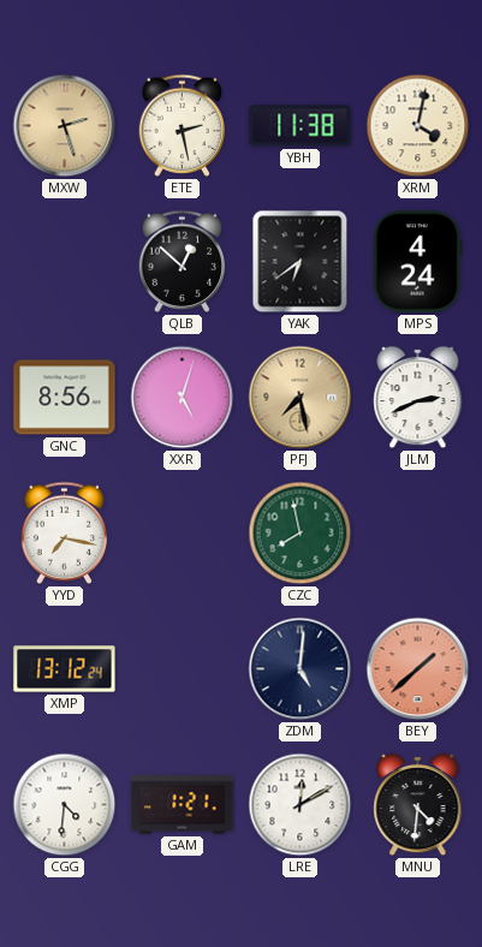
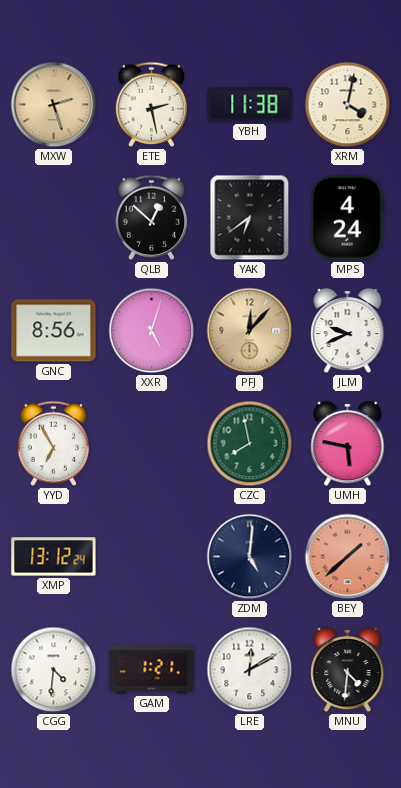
PFJ: 7:28 -> 12:07
JLM: 2:41 -> 9:41
YYD: 7:17 -> 6:55
UMH: none -> 5:47
